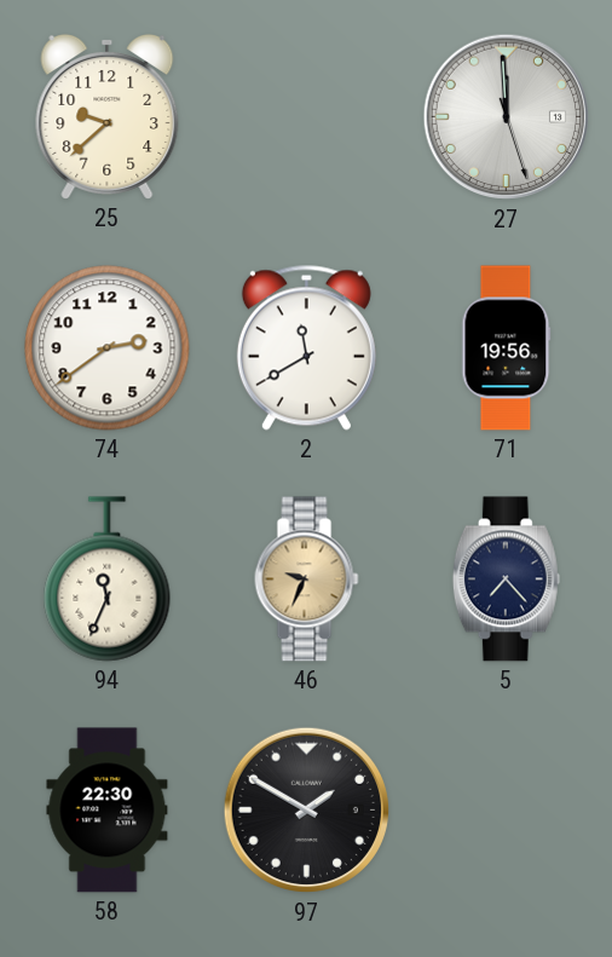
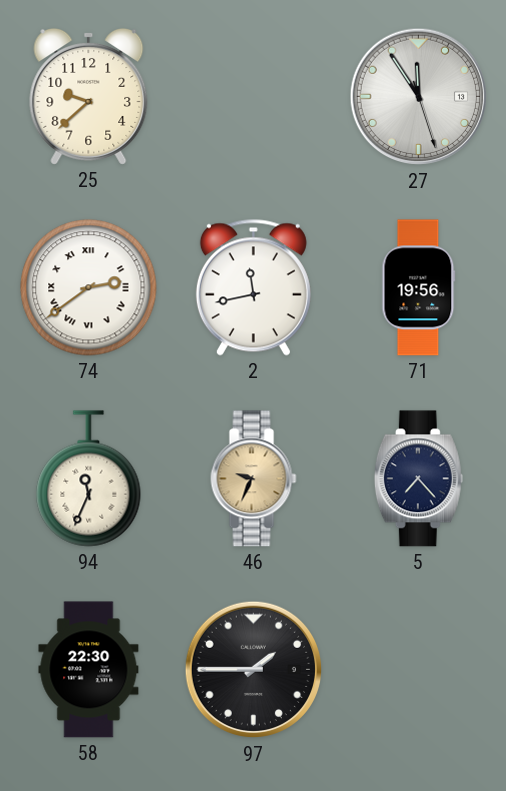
27: 11:59 -> 11:54
74 numerals: Arabic -> Roman
2: 11:40 -> 11:43
97: 1:50 -> 1:45
